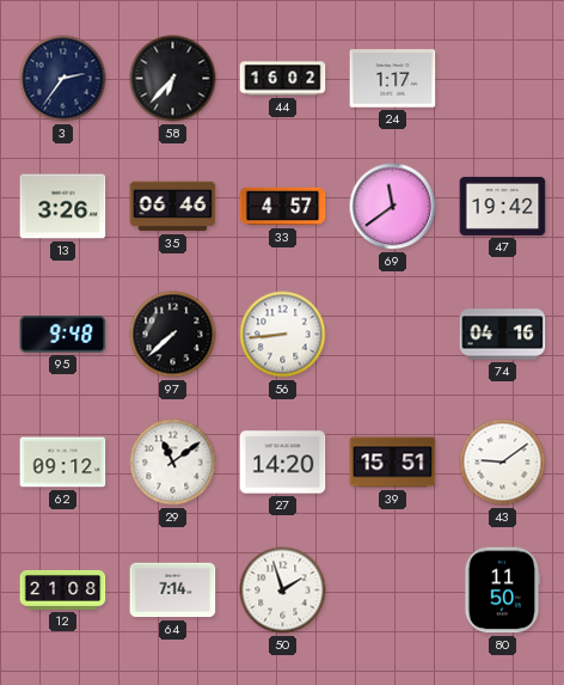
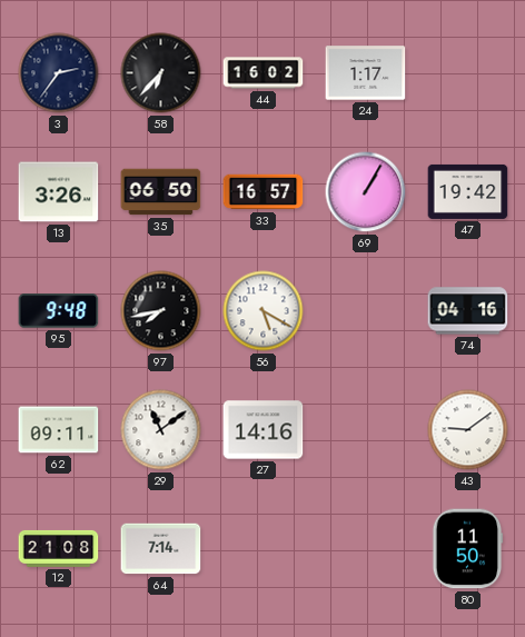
35: 06:46 -> 06:50
33: 4:57 -> 16:57
69: 11:39 -> 1:05
97: 7:38 -> 7:43
56: 8:44 -> 5:20
62: 09:12 -> 09:11
27: 14:20 -> 14:16
39: 15:51 -> none
50: 1:57 -> none
